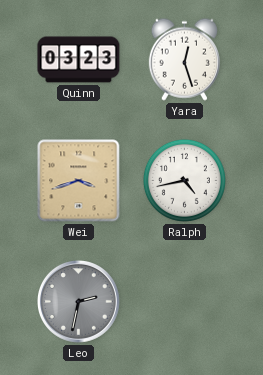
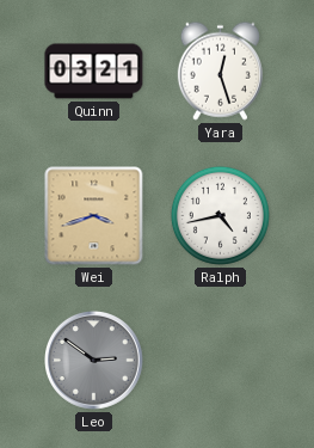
Quinn: 03:23 -> 03:21
Leo: 2:32 -> 2:51
